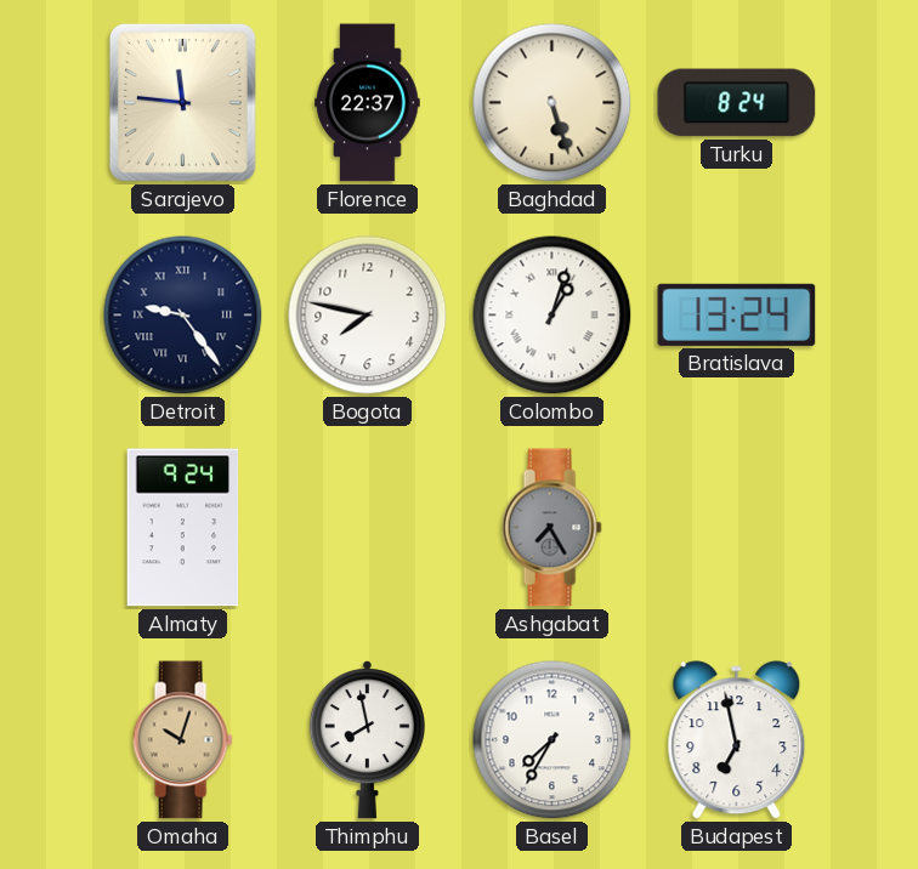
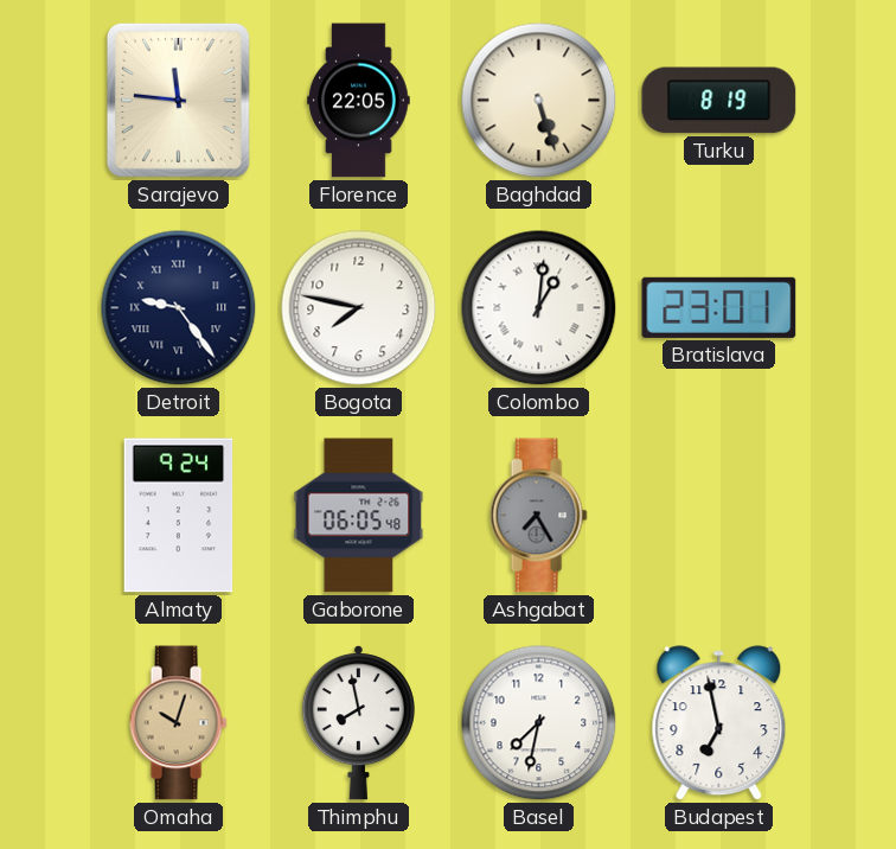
Florence: 22:37 -> 22:05
Turku: 8:24 -> 8:19
Colombo: 1:03 -> 1:01
Bratislava: 13:24 -> 23:01
Gaborone: none -> 06:05
Basel: 7:35 -> 7:32
